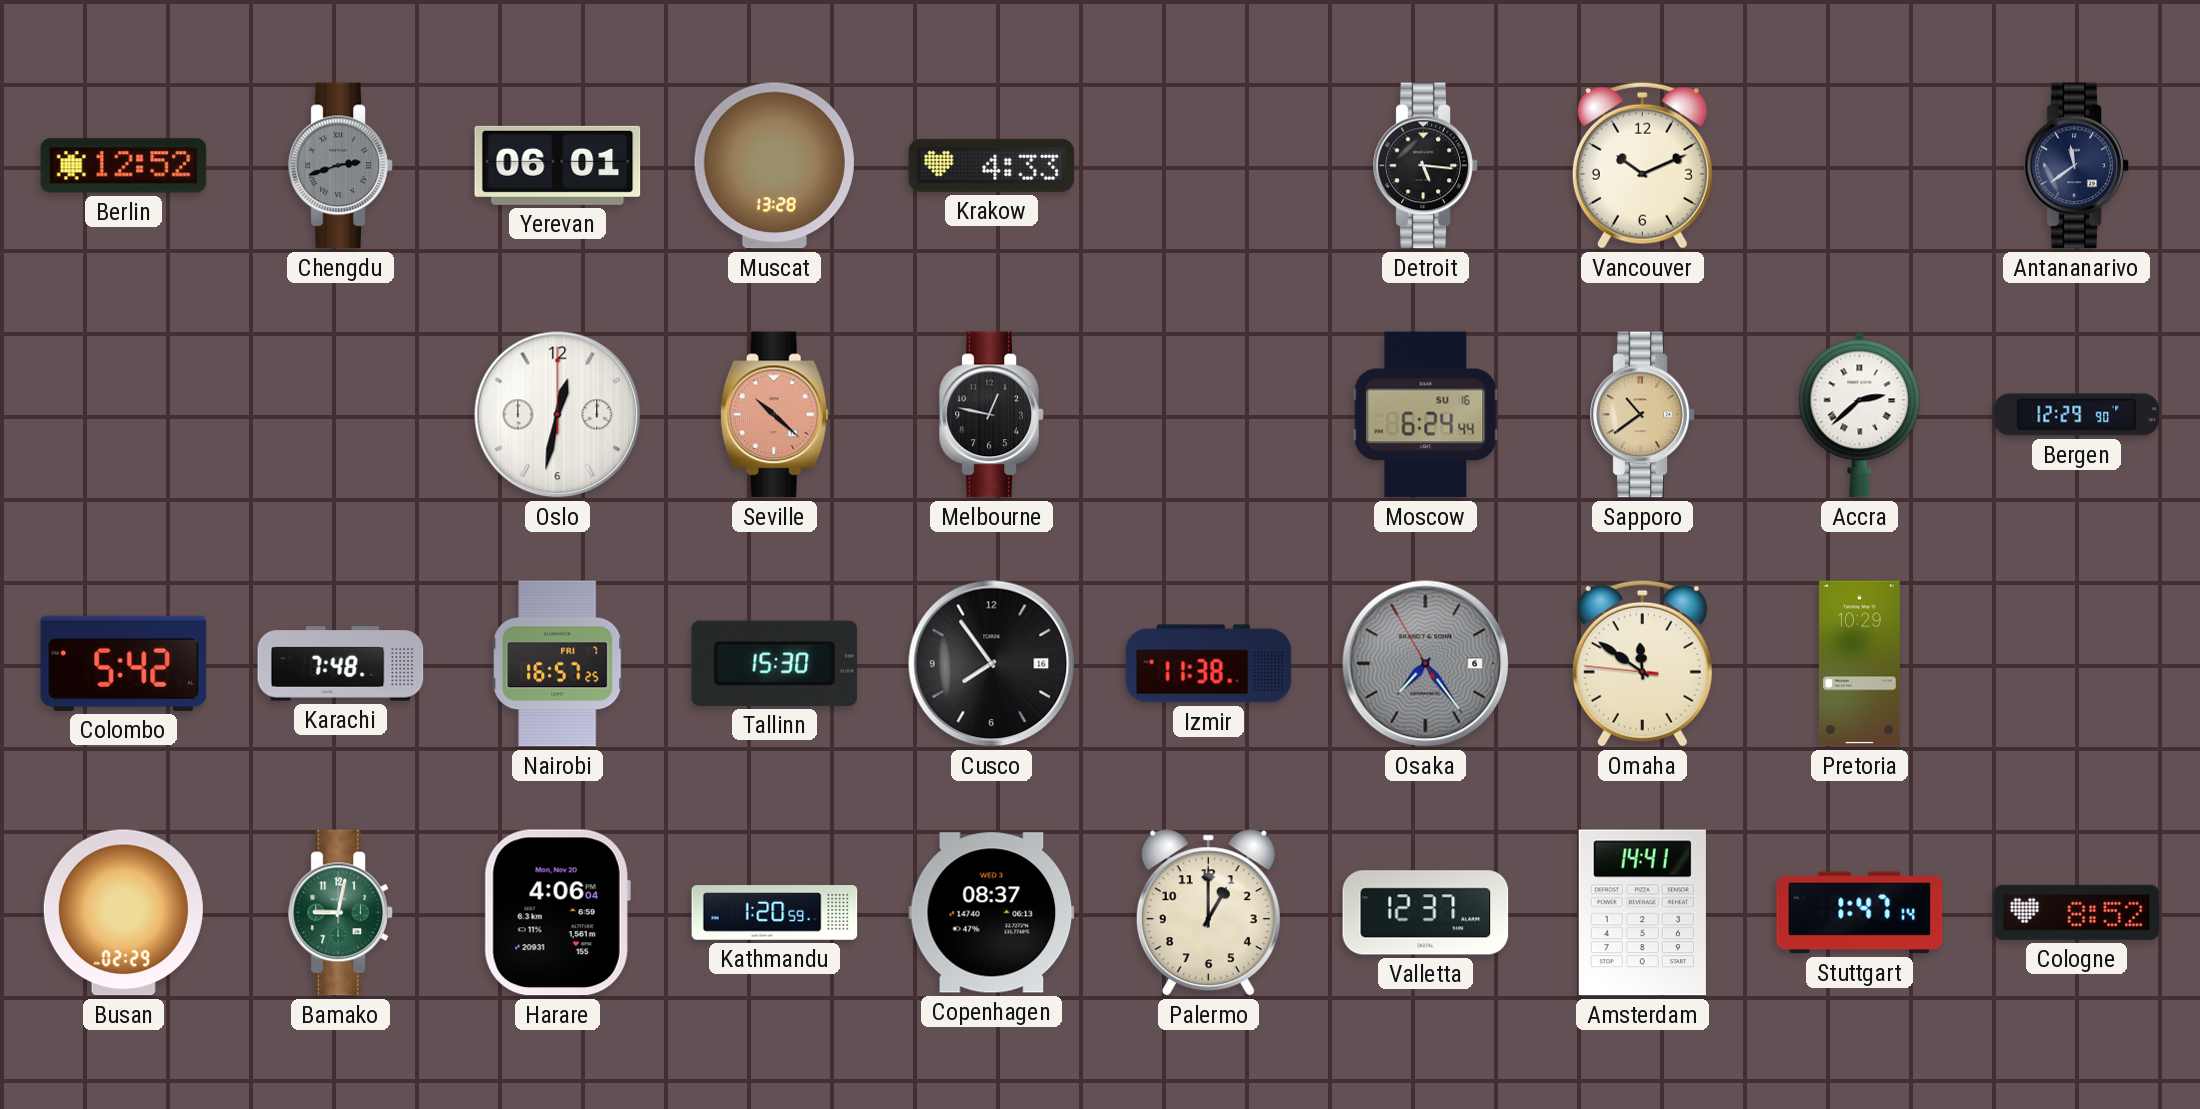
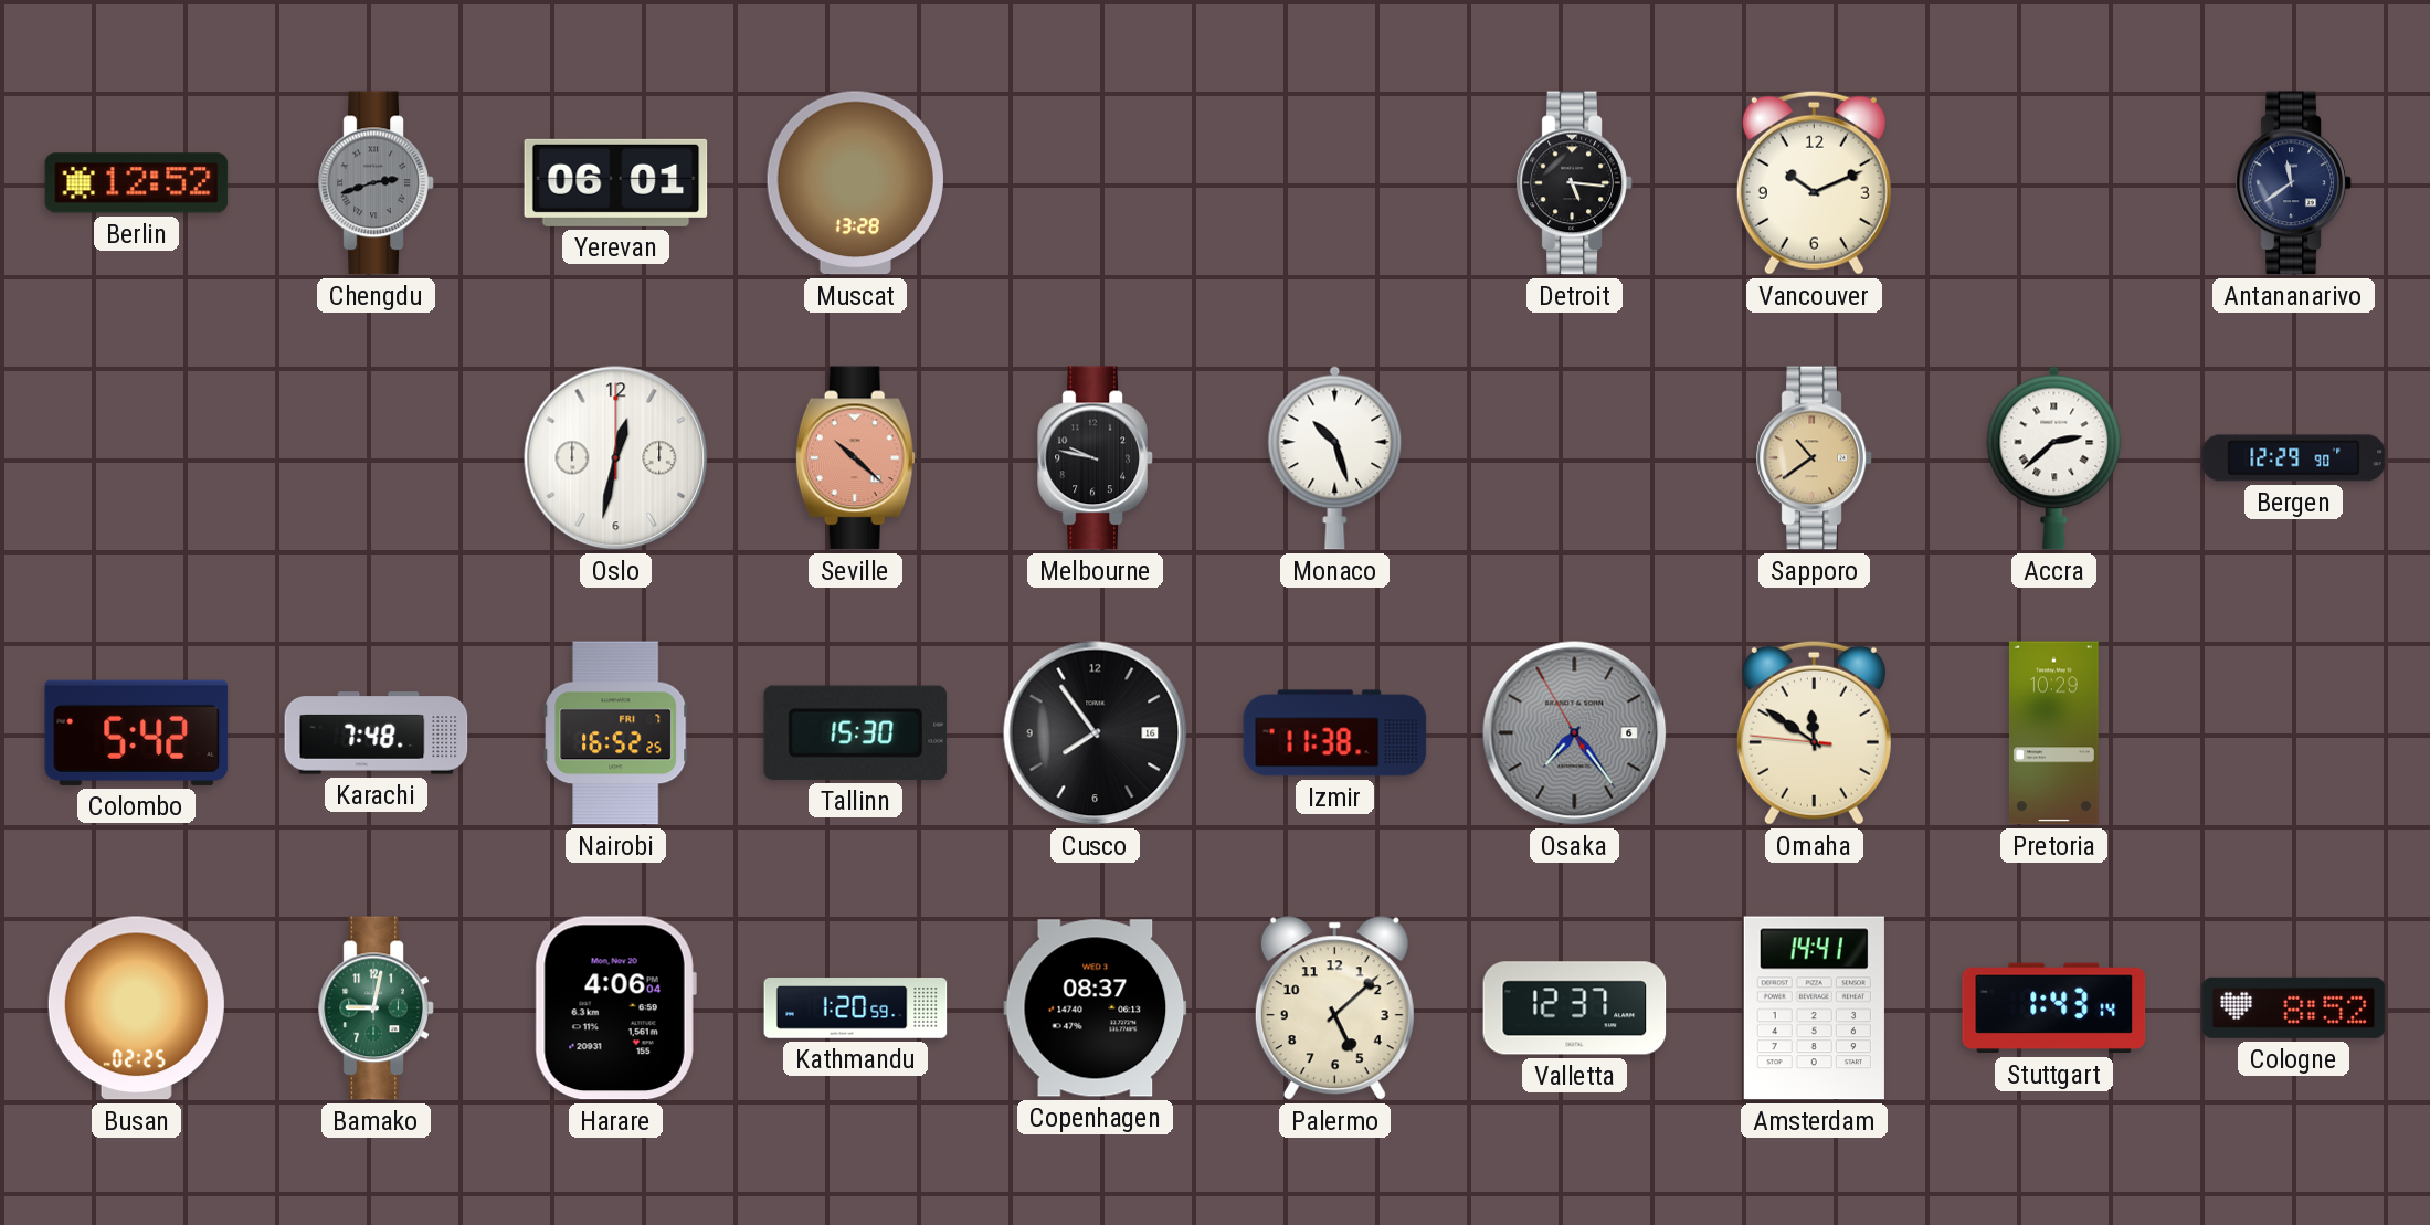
Krakow: 4:33 -> none
Melbourne: 12:47 -> 9:47
Monaco: none -> 10:27
Moscow: 6:24 -> none
Nairobi: 16:57 -> 16:52
Busan: 02:29 -> 02:25
Palermo: 1:00 -> 5:08
Stuttgart: 1:47 -> 1:43
